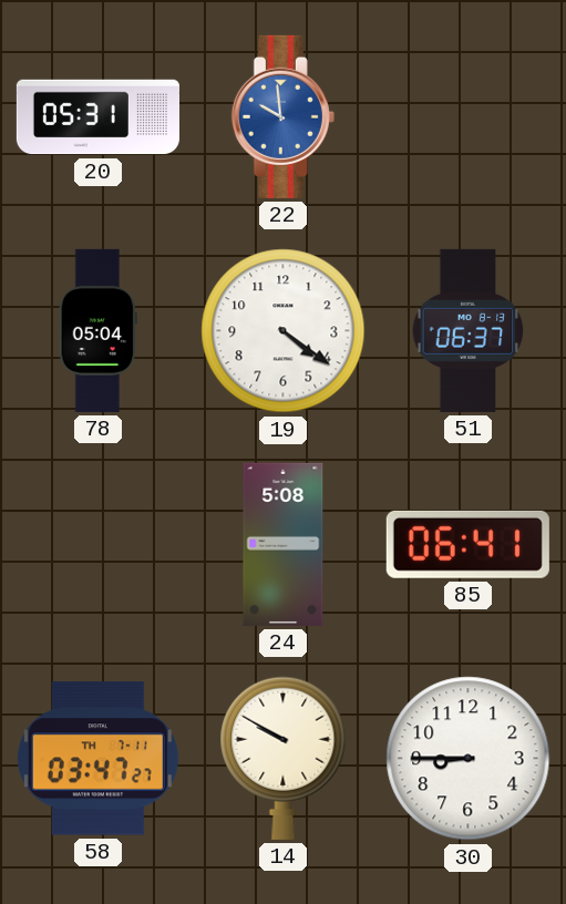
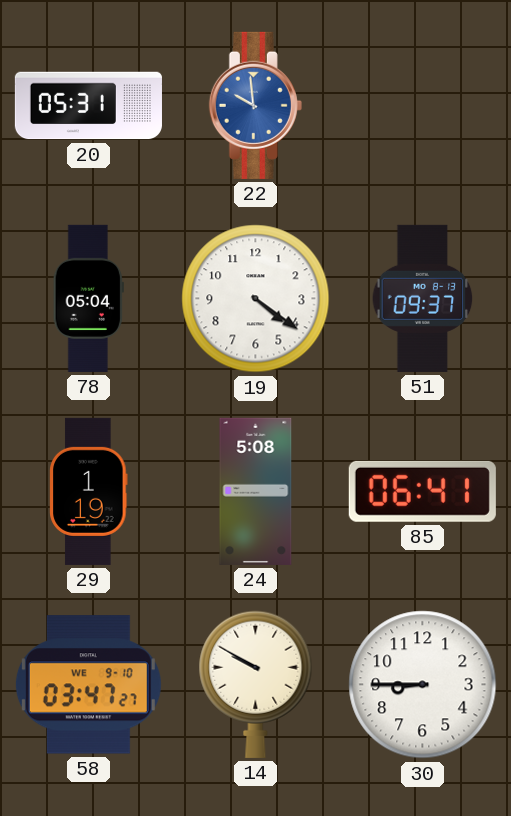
51: 06:37 -> 09:37
29: none -> 1:19
58 date: TH 7-11 -> WE 9-10
